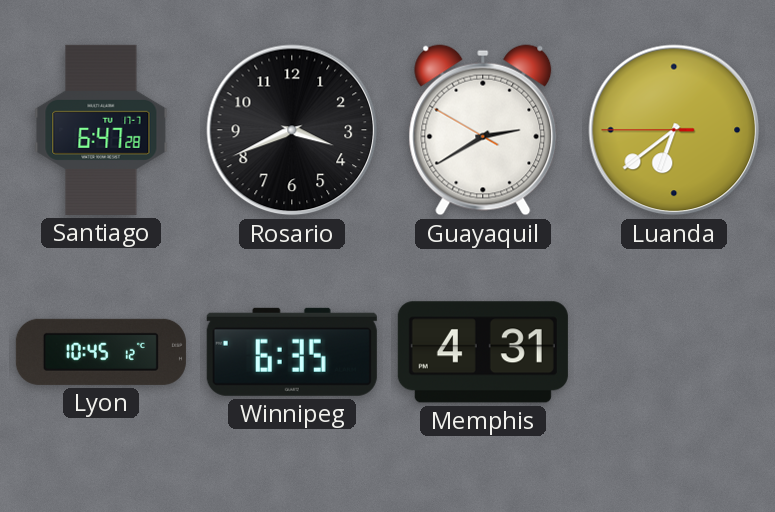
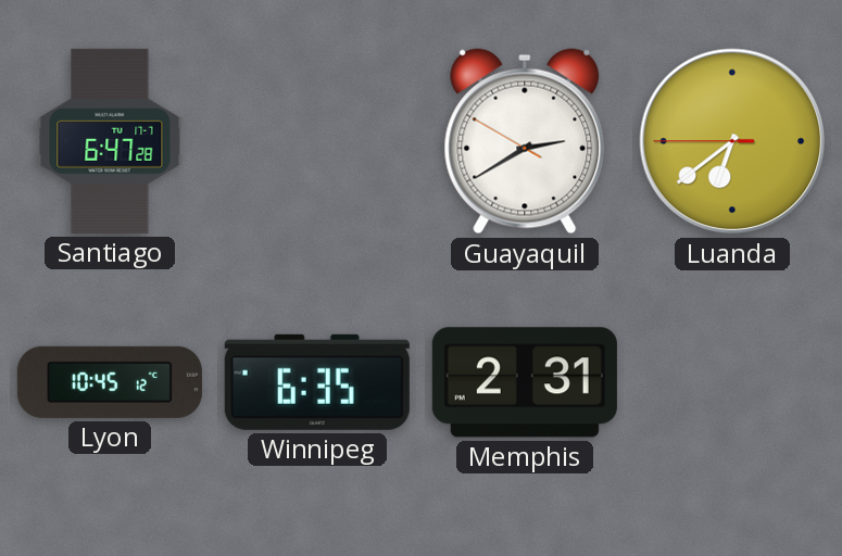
Rosario: 3:41 -> none
Memphis: 4:31 -> 2:31
